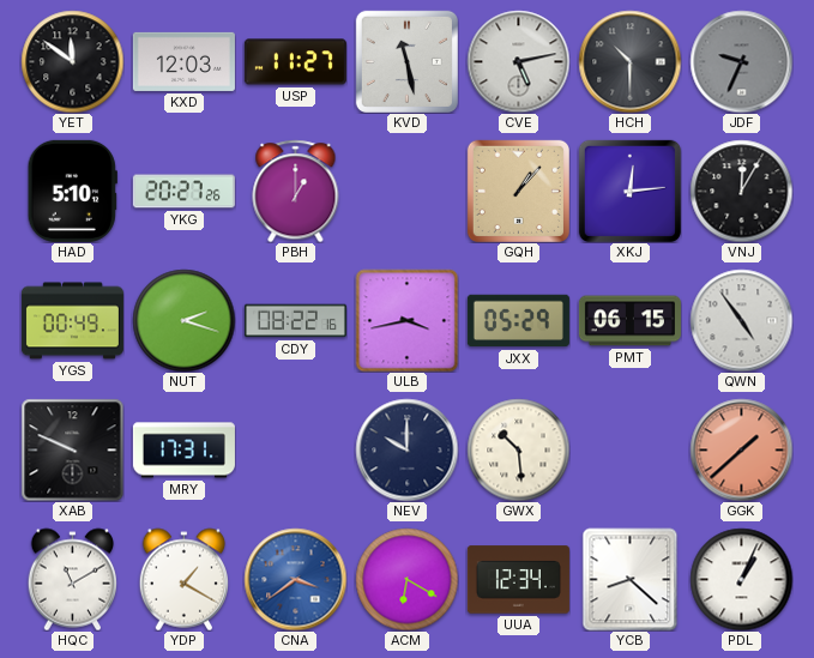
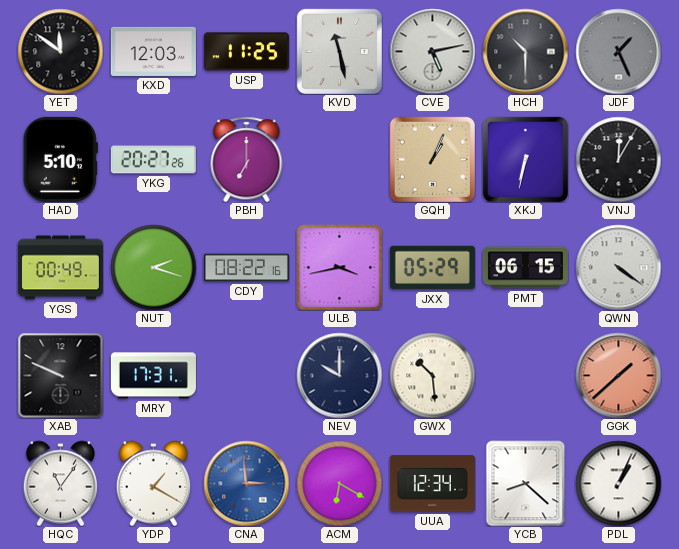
USP: 11:27 -> 11:25
JDF: 9:34 -> 1:26
PBH: 1:00 -> 7:00
GQH: 1:07 -> 1:04
XKJ: 12:14 -> 6:32
QWN: 4:54 -> 4:21
HQC: 11:10 -> 11:06
CNA: 3:39 -> 2:59
